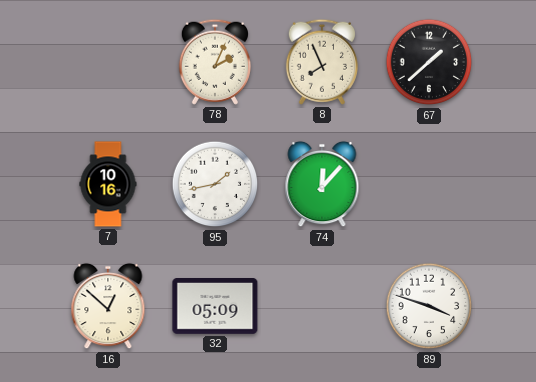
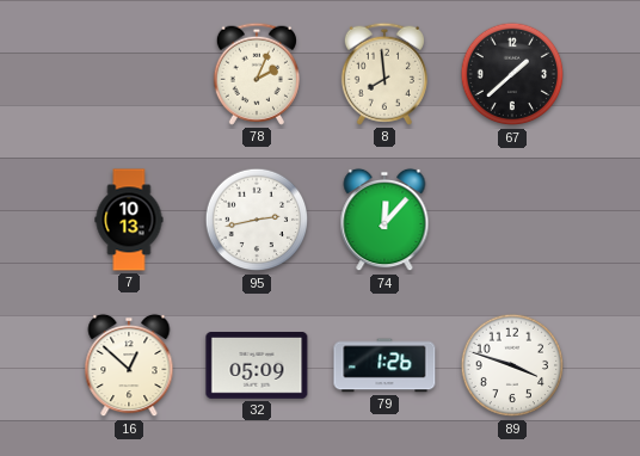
8: 7:56 -> 7:59
7: 10:16 -> 10:13
95: 1:43 -> 2:43
79: none -> 1:26
